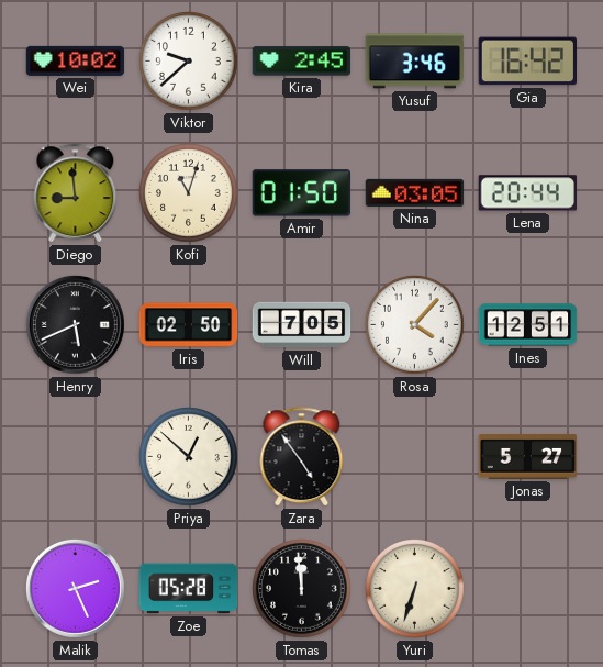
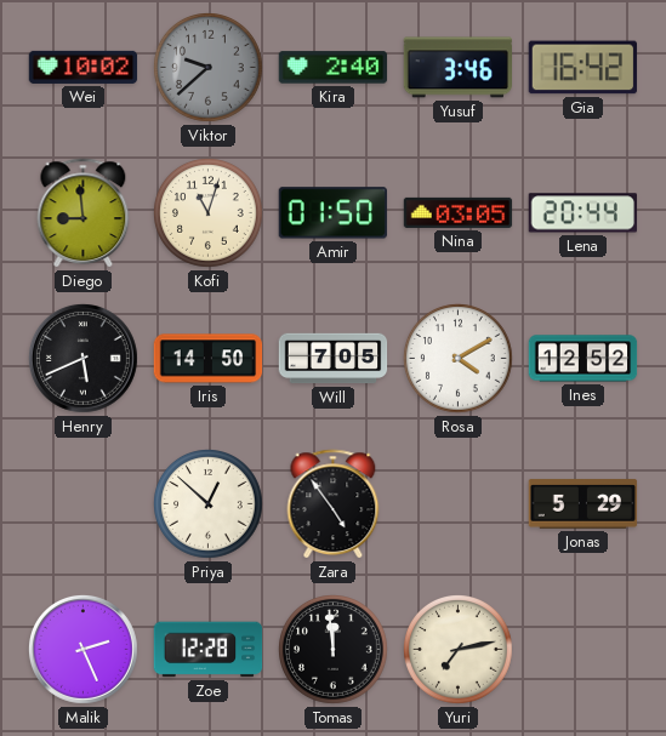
Viktor dial: white -> grey
Kira: 2:45 -> 2:40
Iris: 02:50 -> 14:50
Rosa: 4:07 -> 4:10
Ines: 12:51 -> 12:52
Jonas: 5:27 -> 5:29
Zoe: 05:28 -> 12:28
Yuri: 6:33 -> 7:13
